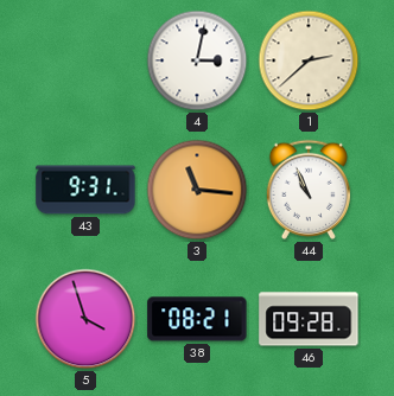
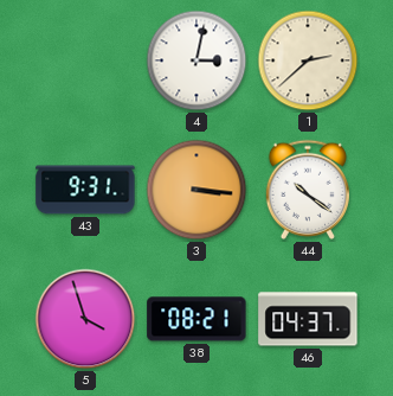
3: 11:16 -> 3:16
44: 10:56 -> 10:21
46: 09:28 -> 04:37
